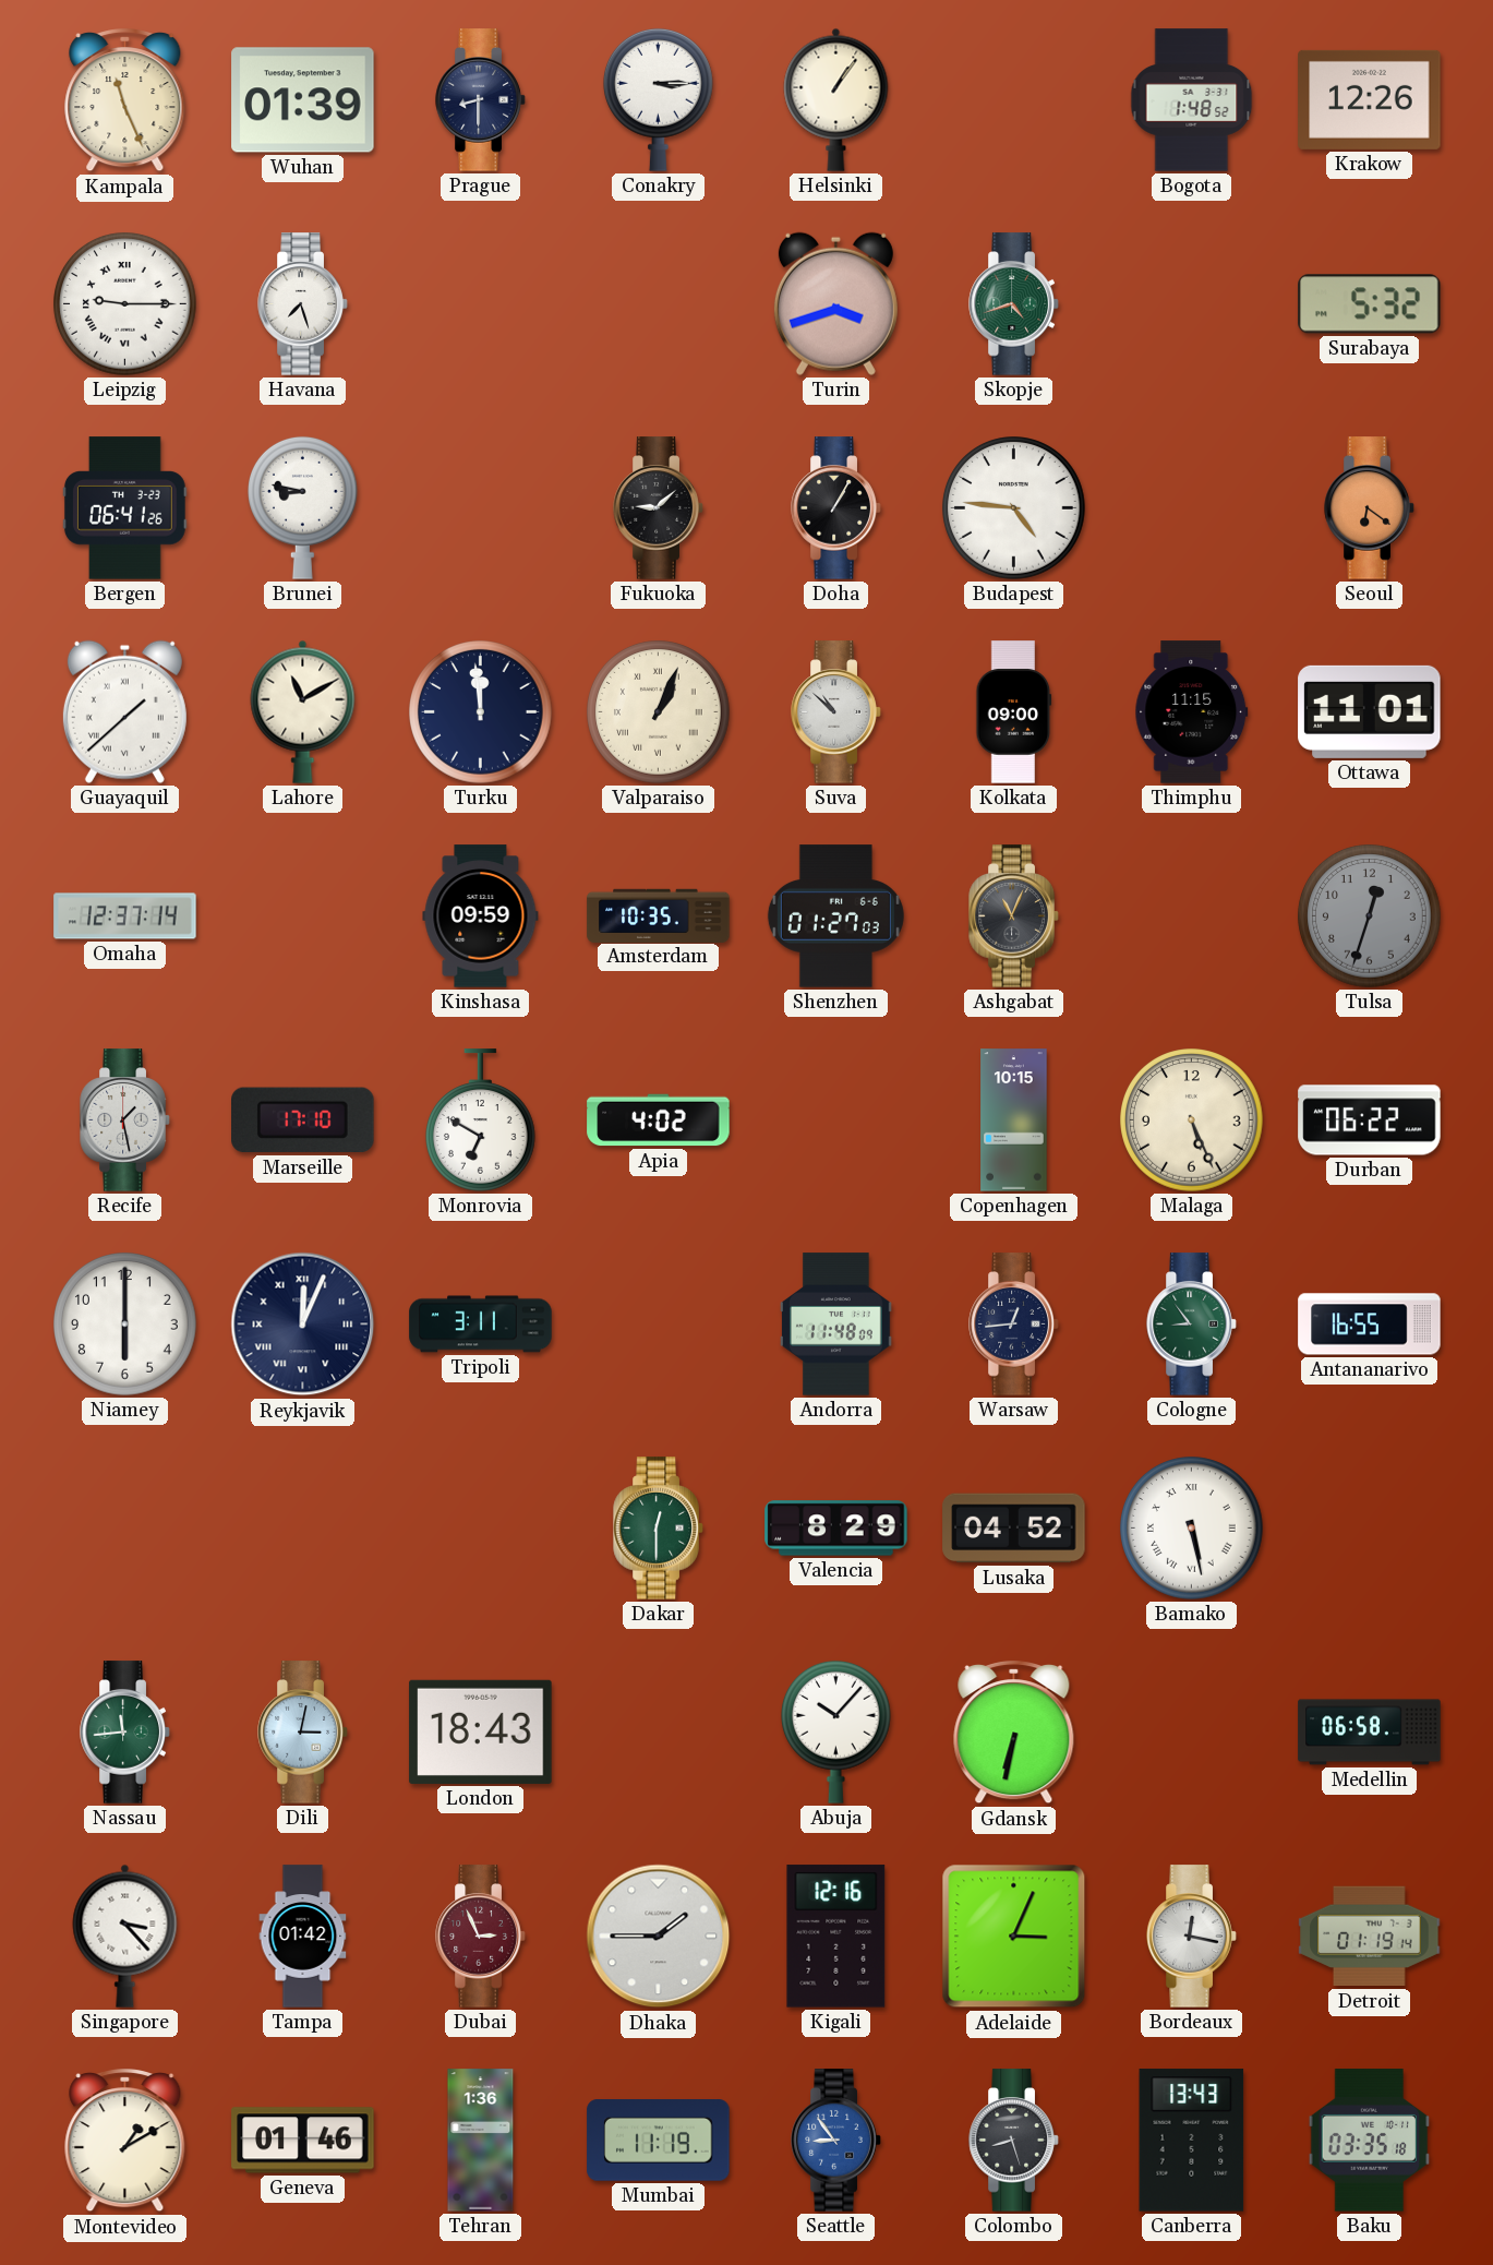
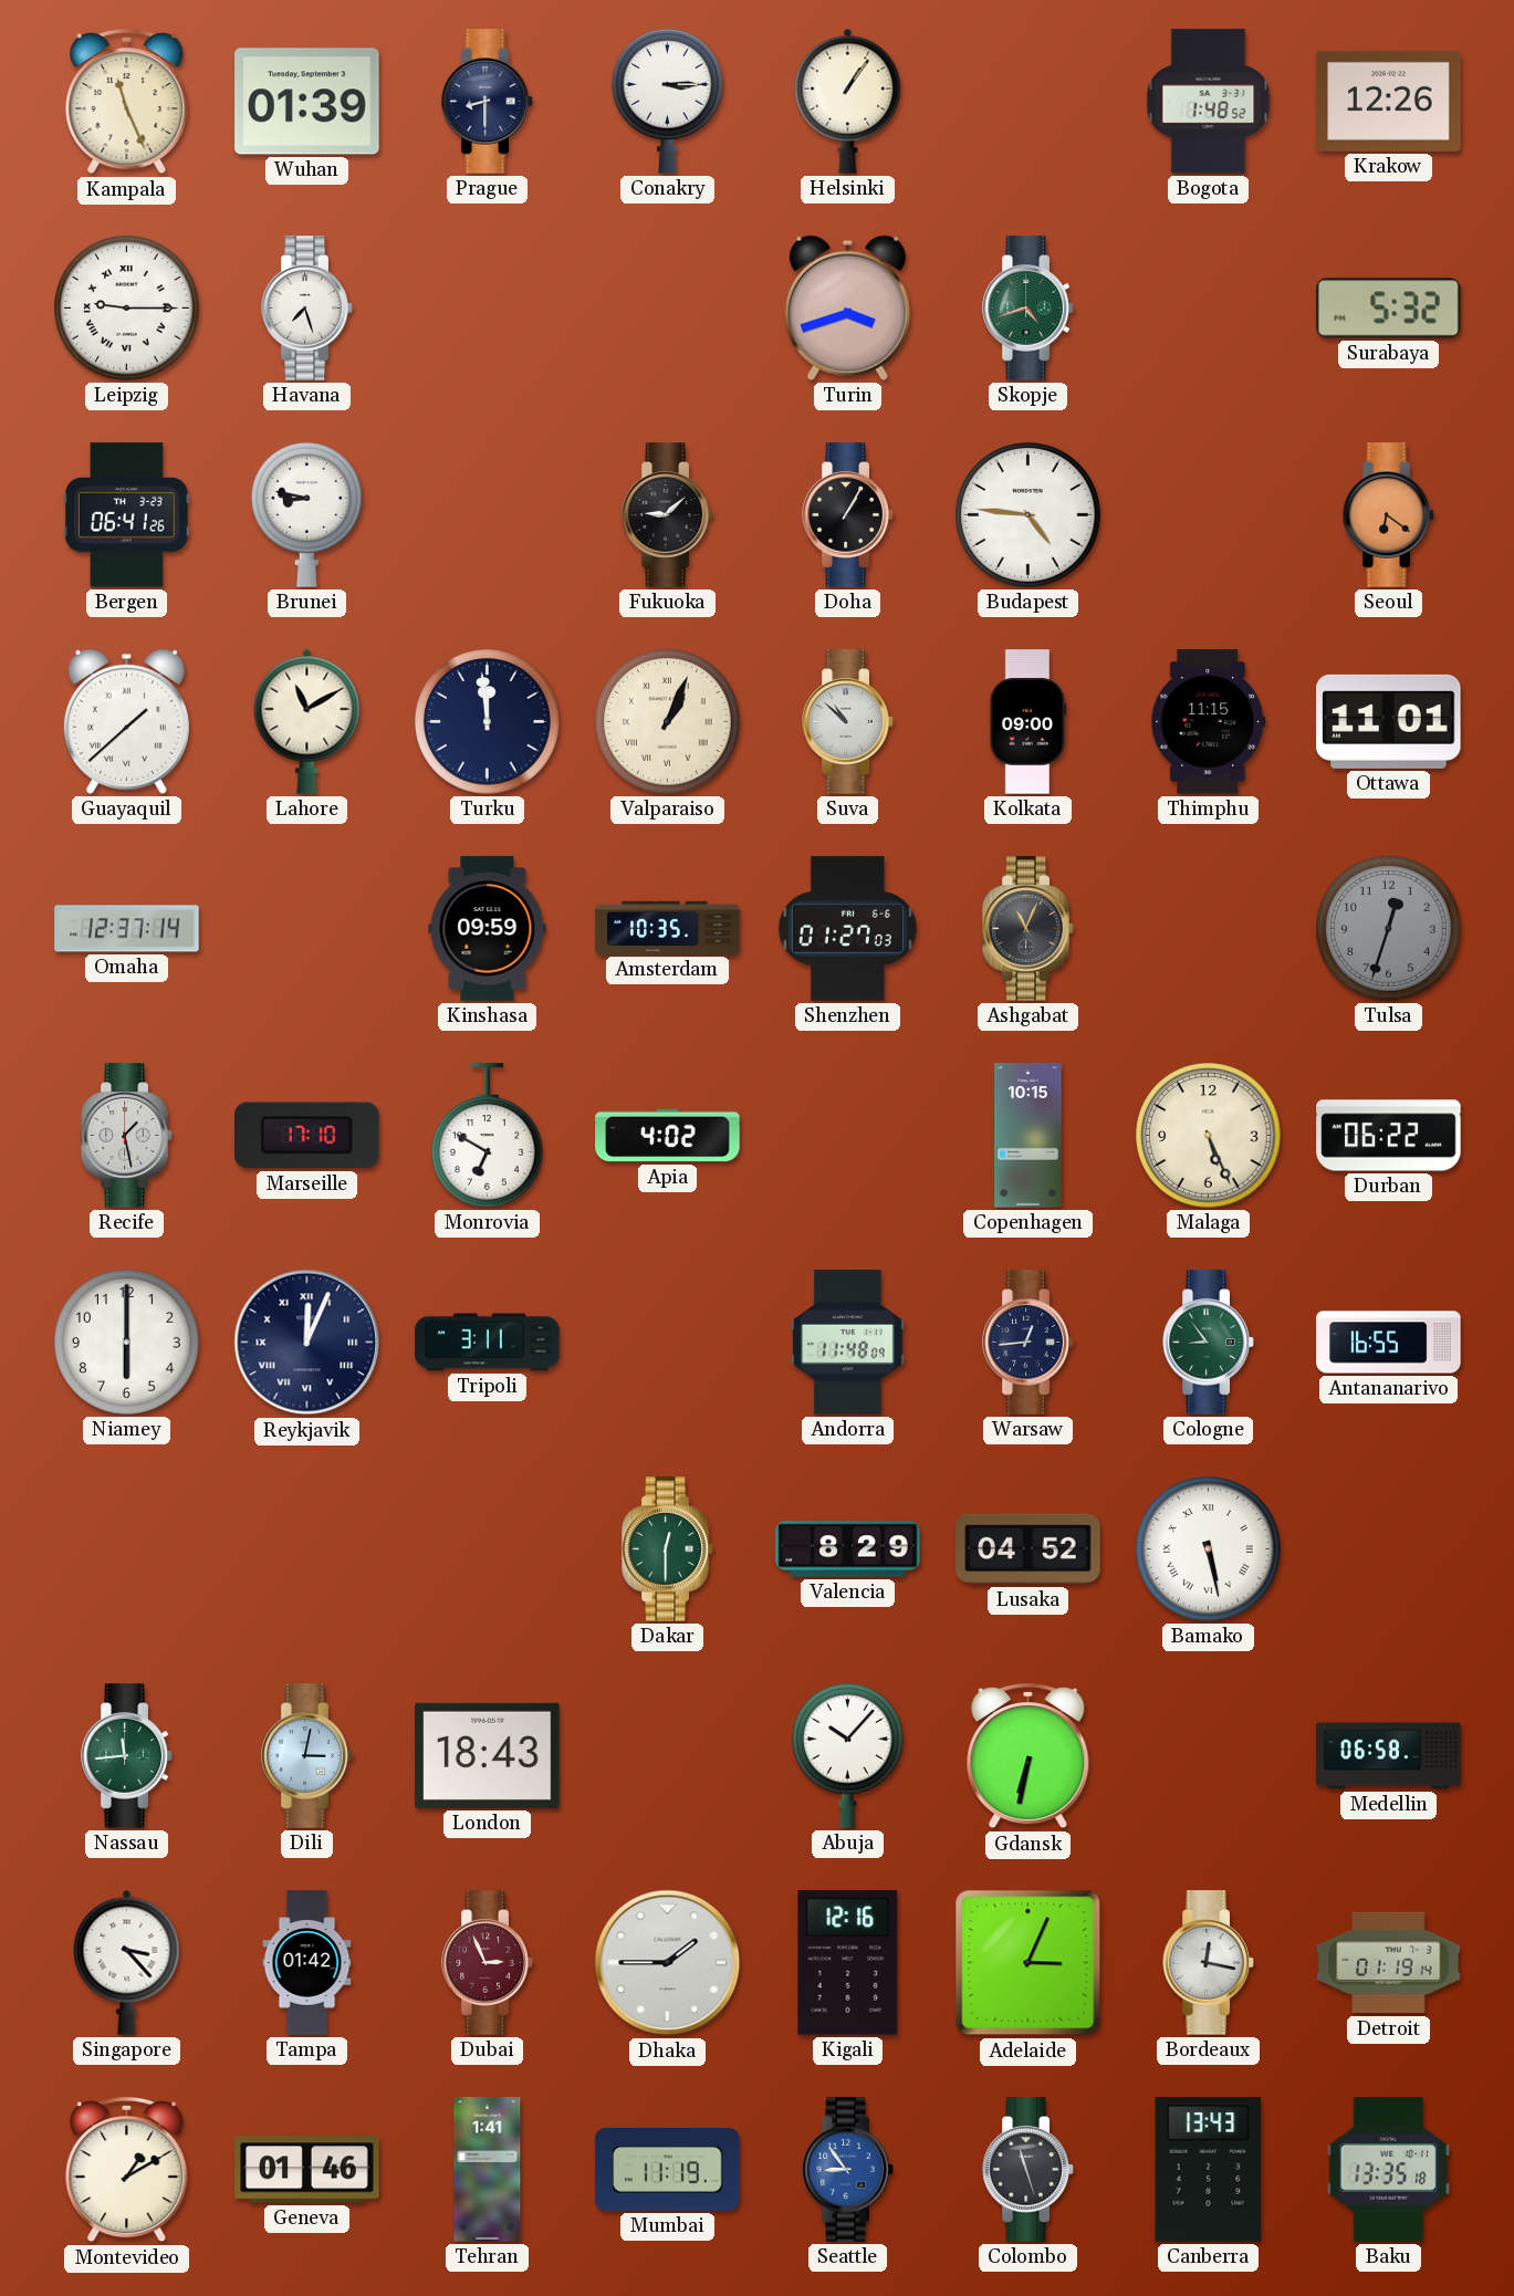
Tehran: 1:36 -> 1:41
Colombo: 8:27 -> 11:27
Baku: 03:35 -> 13:35
